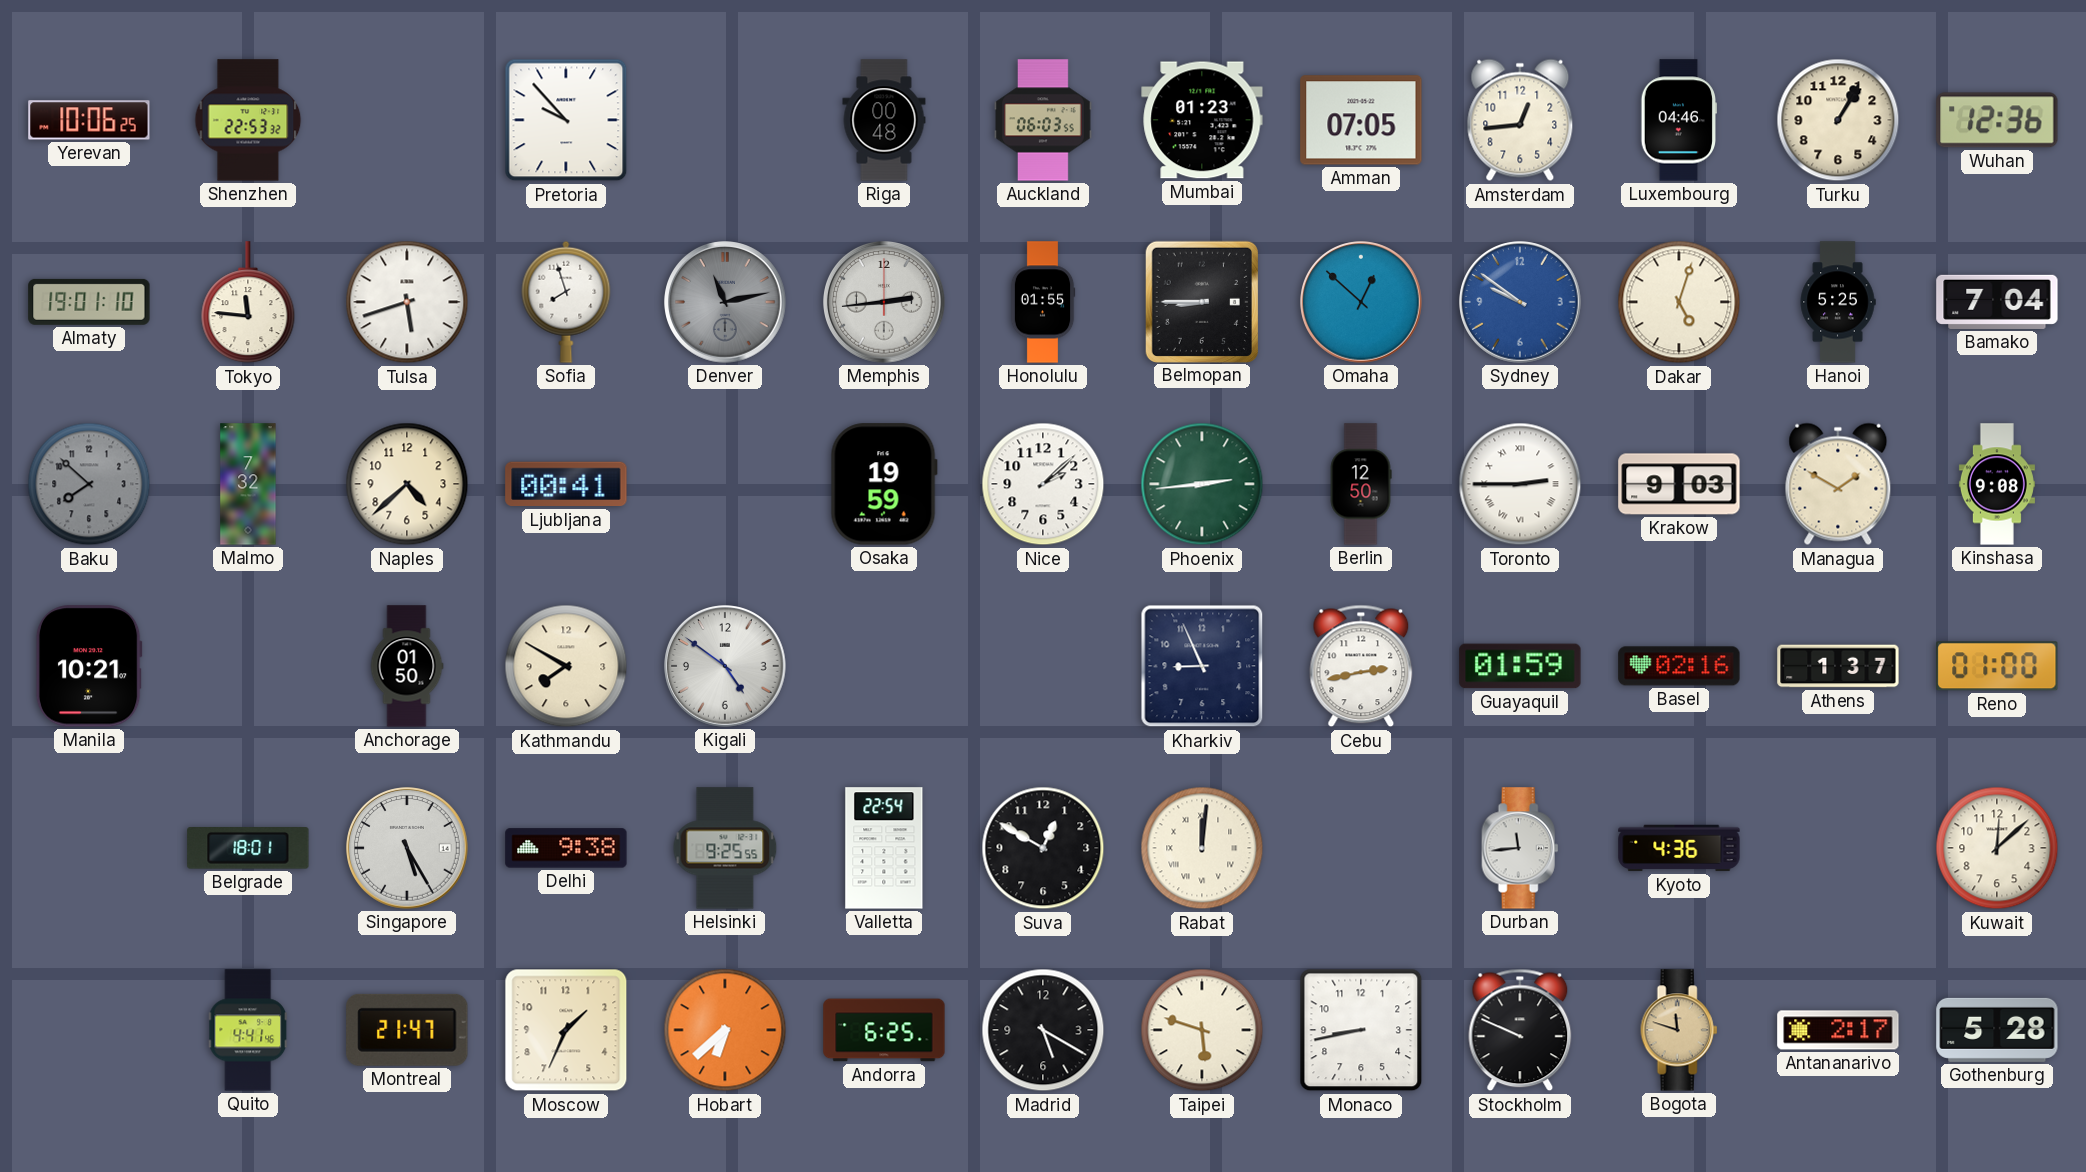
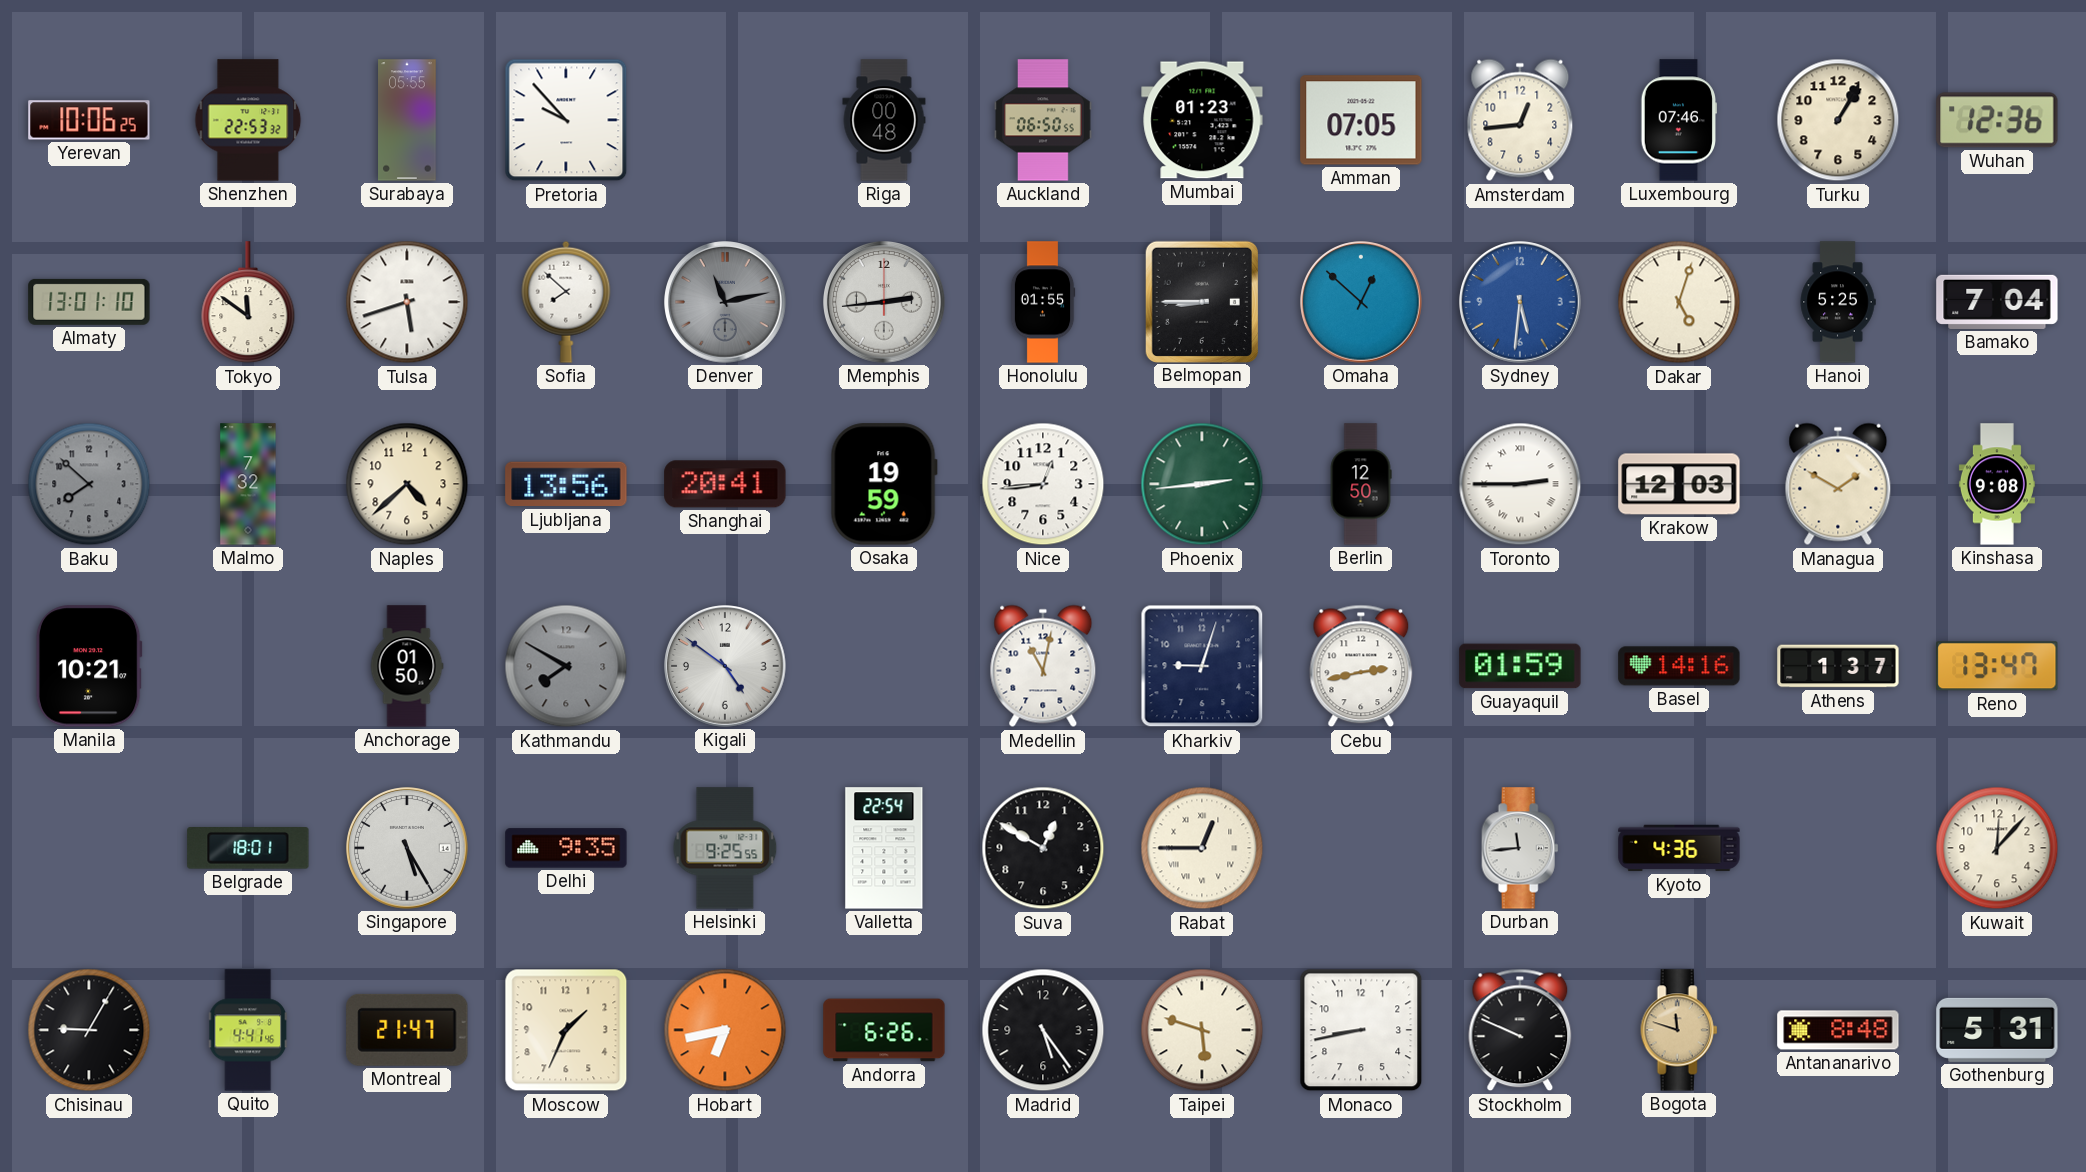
Surabaya: none -> 05:55
Auckland: 06:03 -> 06:50
Luxembourg: 04:46 -> 07:46
Almaty: 19:01 -> 13:01
Tokyo: 11:46 -> 11:51
Sofia: 7:57 -> 7:52
Sydney: 9:51 -> 5:31
Ljubljana: 00:41 -> 13:56
Shanghai: none -> 20:41
Nice: 2:08 -> 12:44
Krakow: 9:03 -> 12:03
Kathmandu dial: cream -> grey
Medellin: none -> 11:02
Kharkiv: 8:56 -> 9:03
Basel: 02:16 -> 14:16
Reno: 01:00 -> 13:47
Delhi: 9:38 -> 9:35
Rabat: 12:01 -> 12:45
Kuwait: 12:08 -> 12:07
Chisinau: none -> 9:05
Hobart: 6:38 -> 6:43
Andorra: 6:25 -> 6:26
Madrid: 5:20 -> 5:24
Antananarivo: 2:17 -> 8:48
Gothenburg: 5:28 -> 5:31
